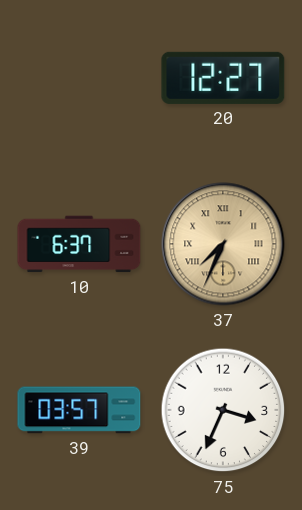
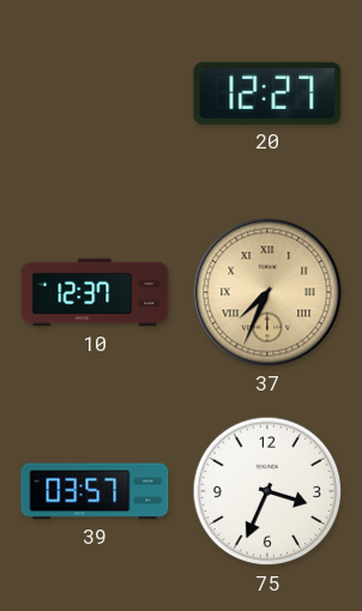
10: 6:37 -> 12:37
